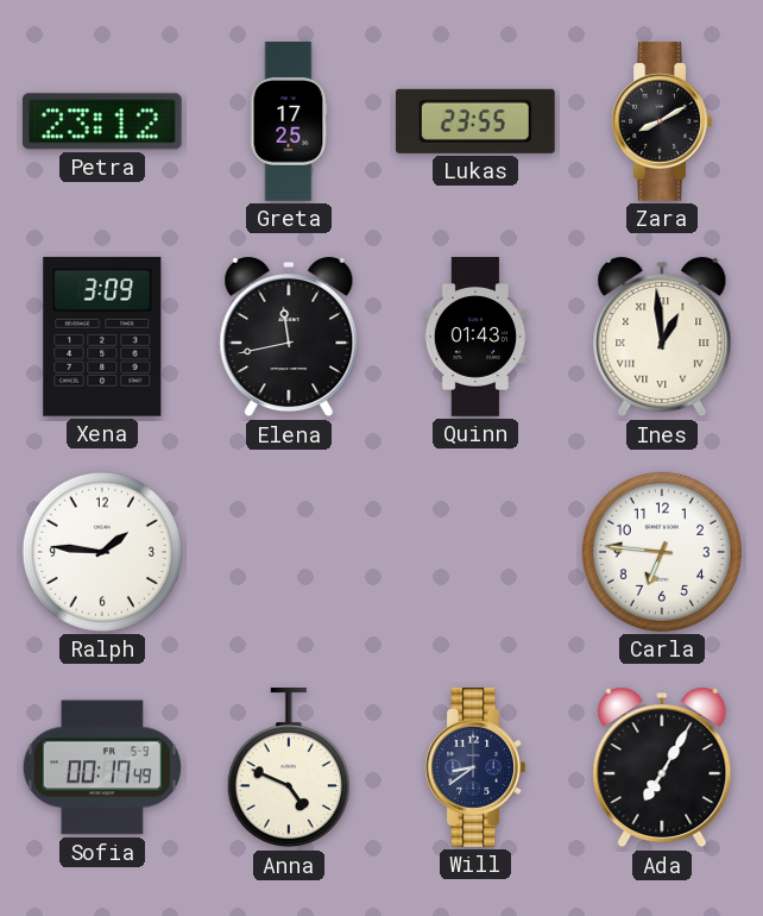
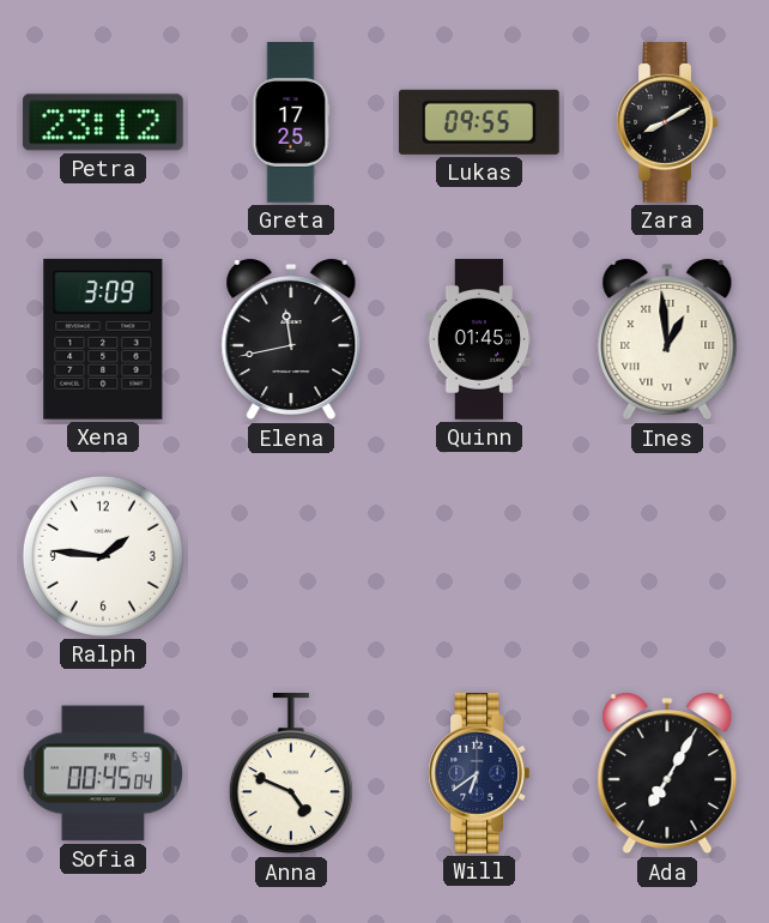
Lukas: 23:55 -> 09:55
Quinn: 01:43 -> 01:45
Carla: 6:46 -> none
Sofia: 00:17 -> 00:45
Will: 8:39 -> 6:39
